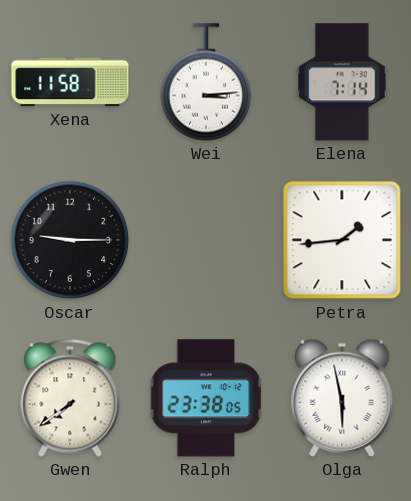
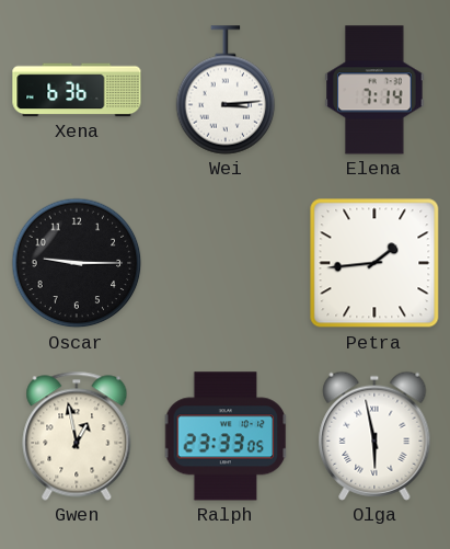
Xena: 11:58 -> 6:36
Gwen: 7:39 -> 12:58
Ralph: 23:38 -> 23:33
